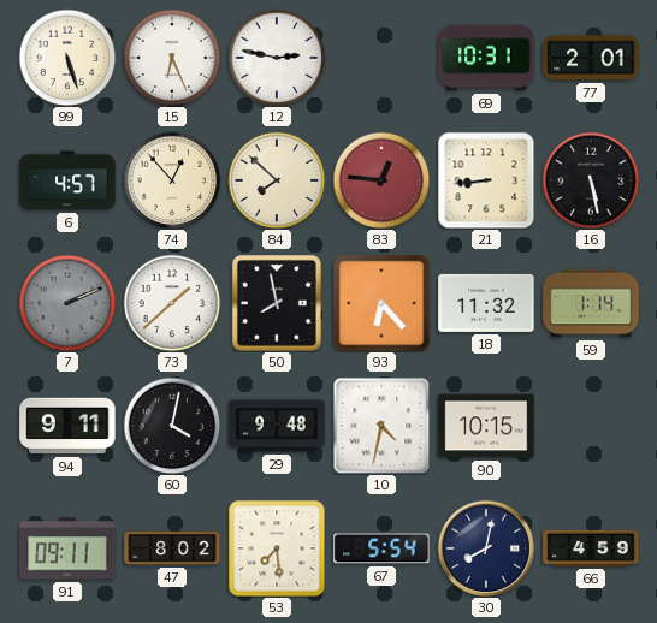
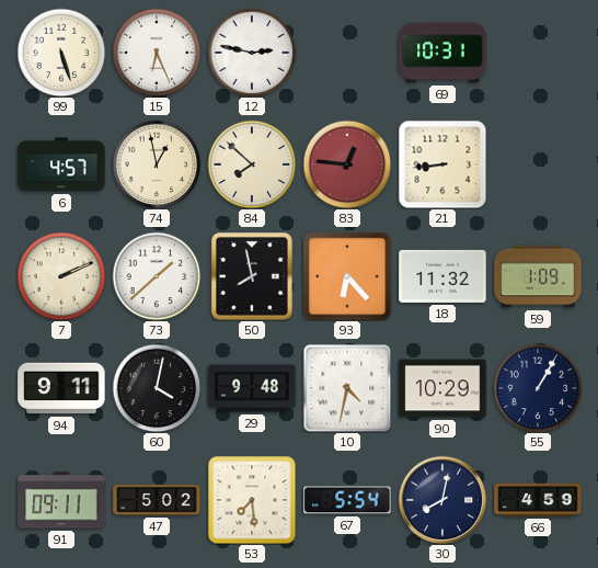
77: 2:01 -> none
74: 12:53 -> 12:58
16: 5:28 -> none
7 dial: grey -> cream
59: 1:14 -> 1:09
90: 10:15 -> 10:29
55: none -> 1:05
47: 8:02 -> 5:02
